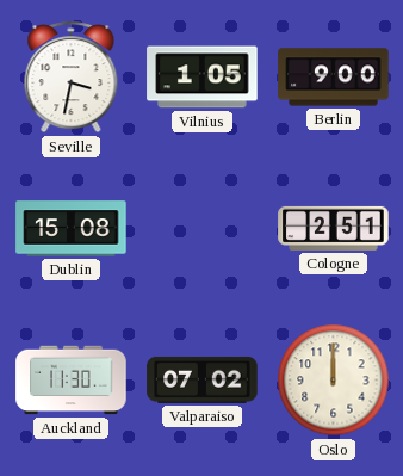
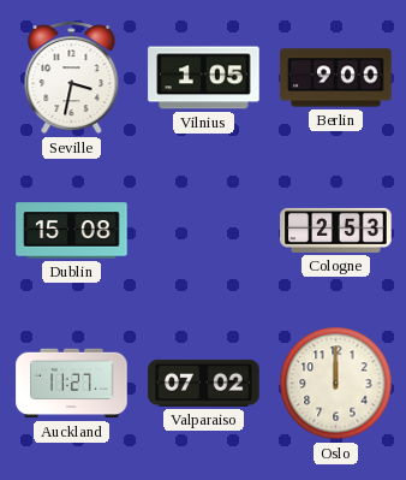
Cologne: 2:51 -> 2:53
Auckland: 11:30 -> 11:27
